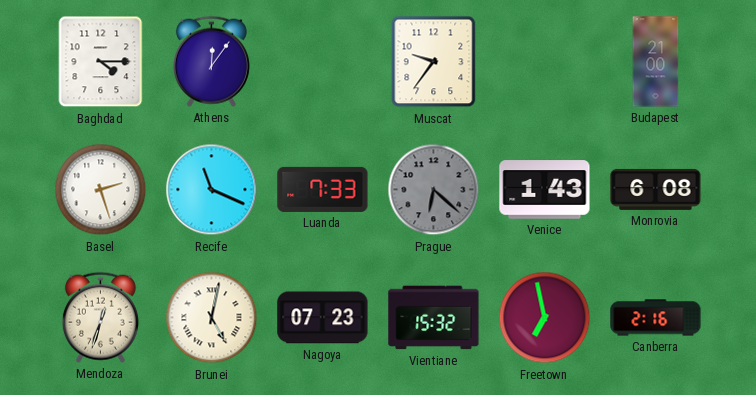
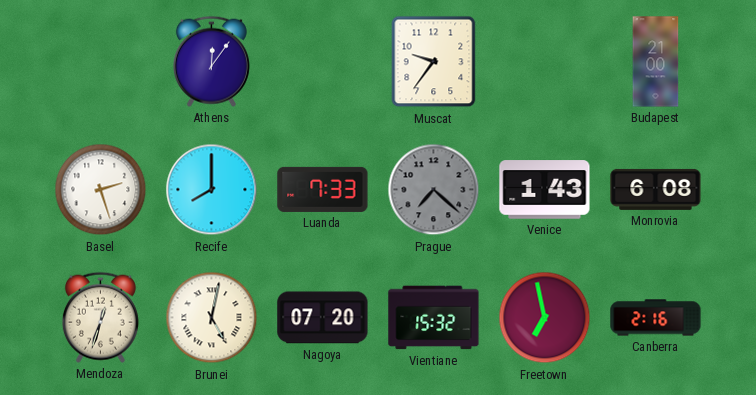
Baghdad: 4:15 -> none
Recife: 11:19 -> 8:00
Prague: 6:22 -> 7:22
Nagoya: 07:23 -> 07:20
